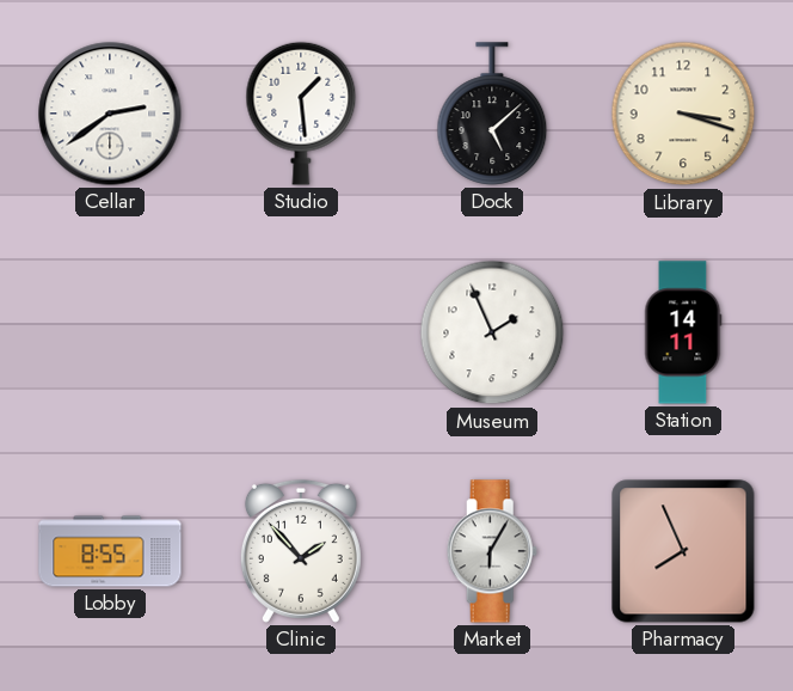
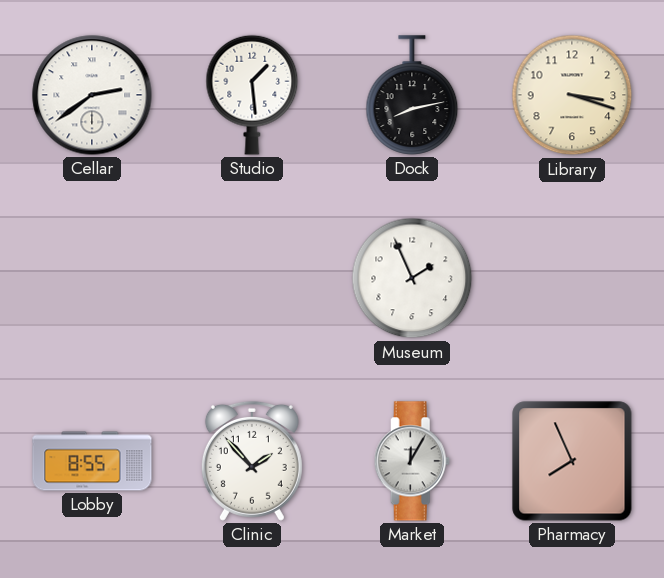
Dock: 5:08 -> 8:13
Station: 14:11 -> none
Market: 6:05 -> 12:05
